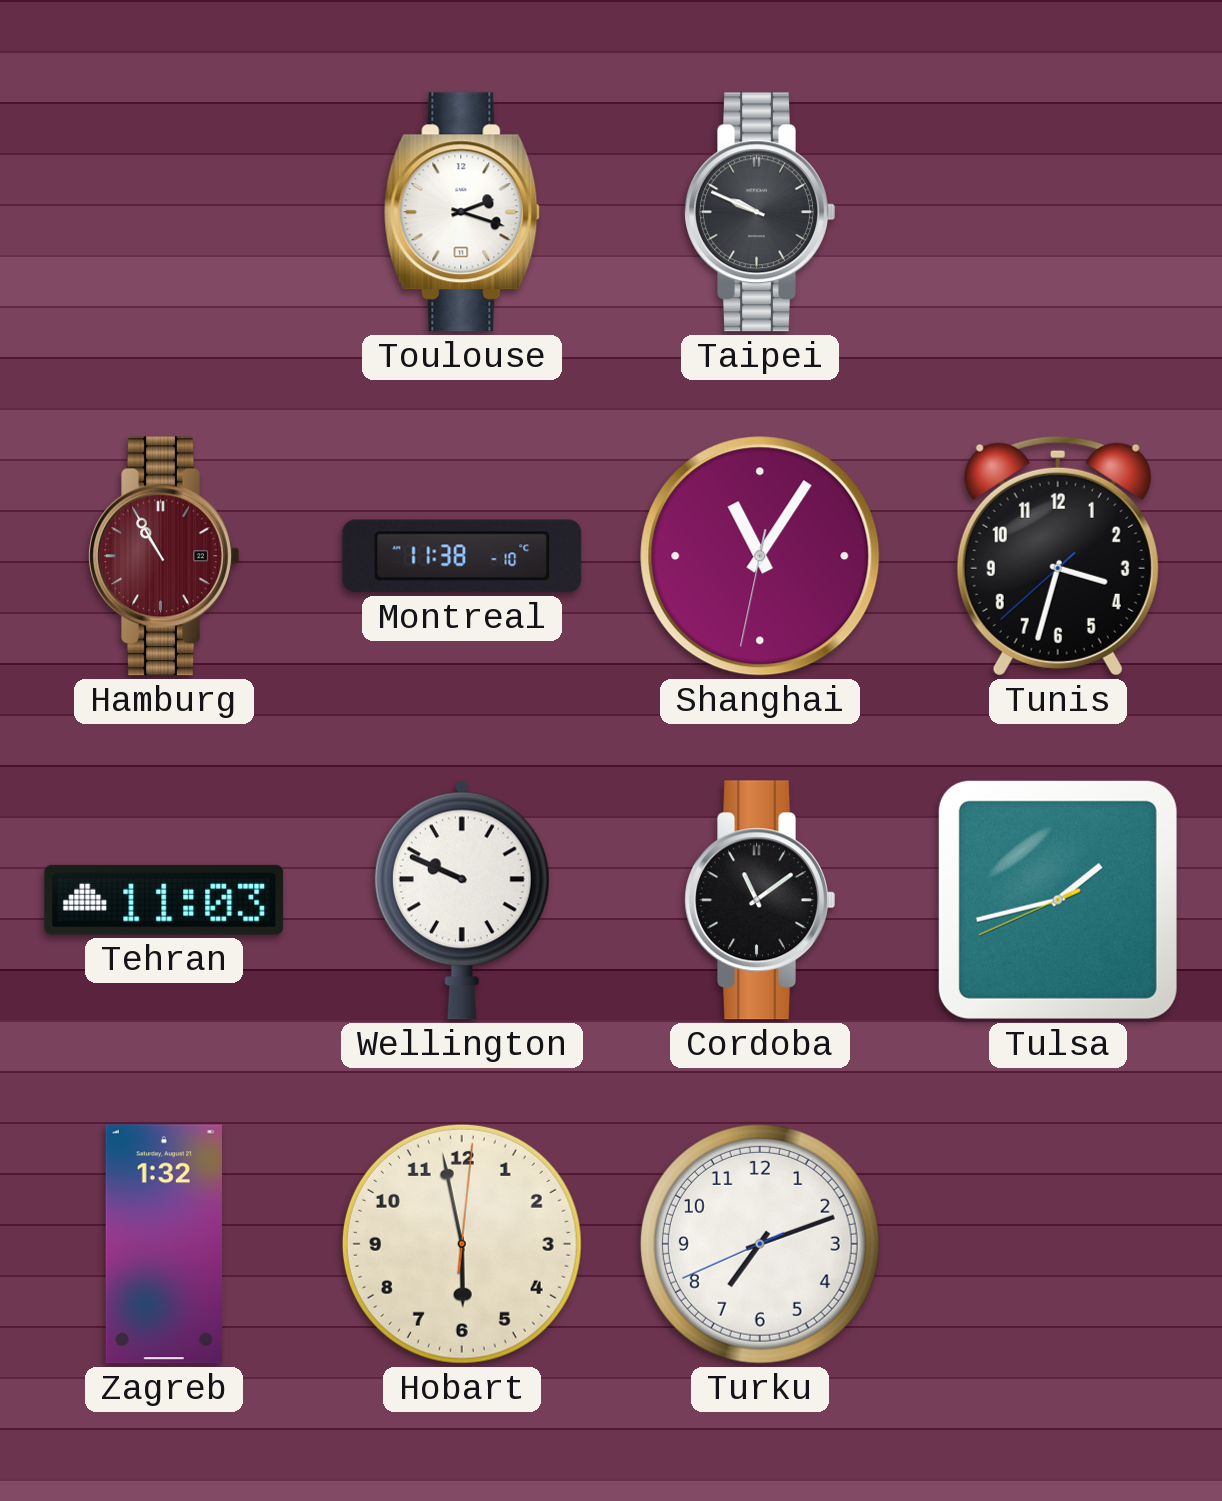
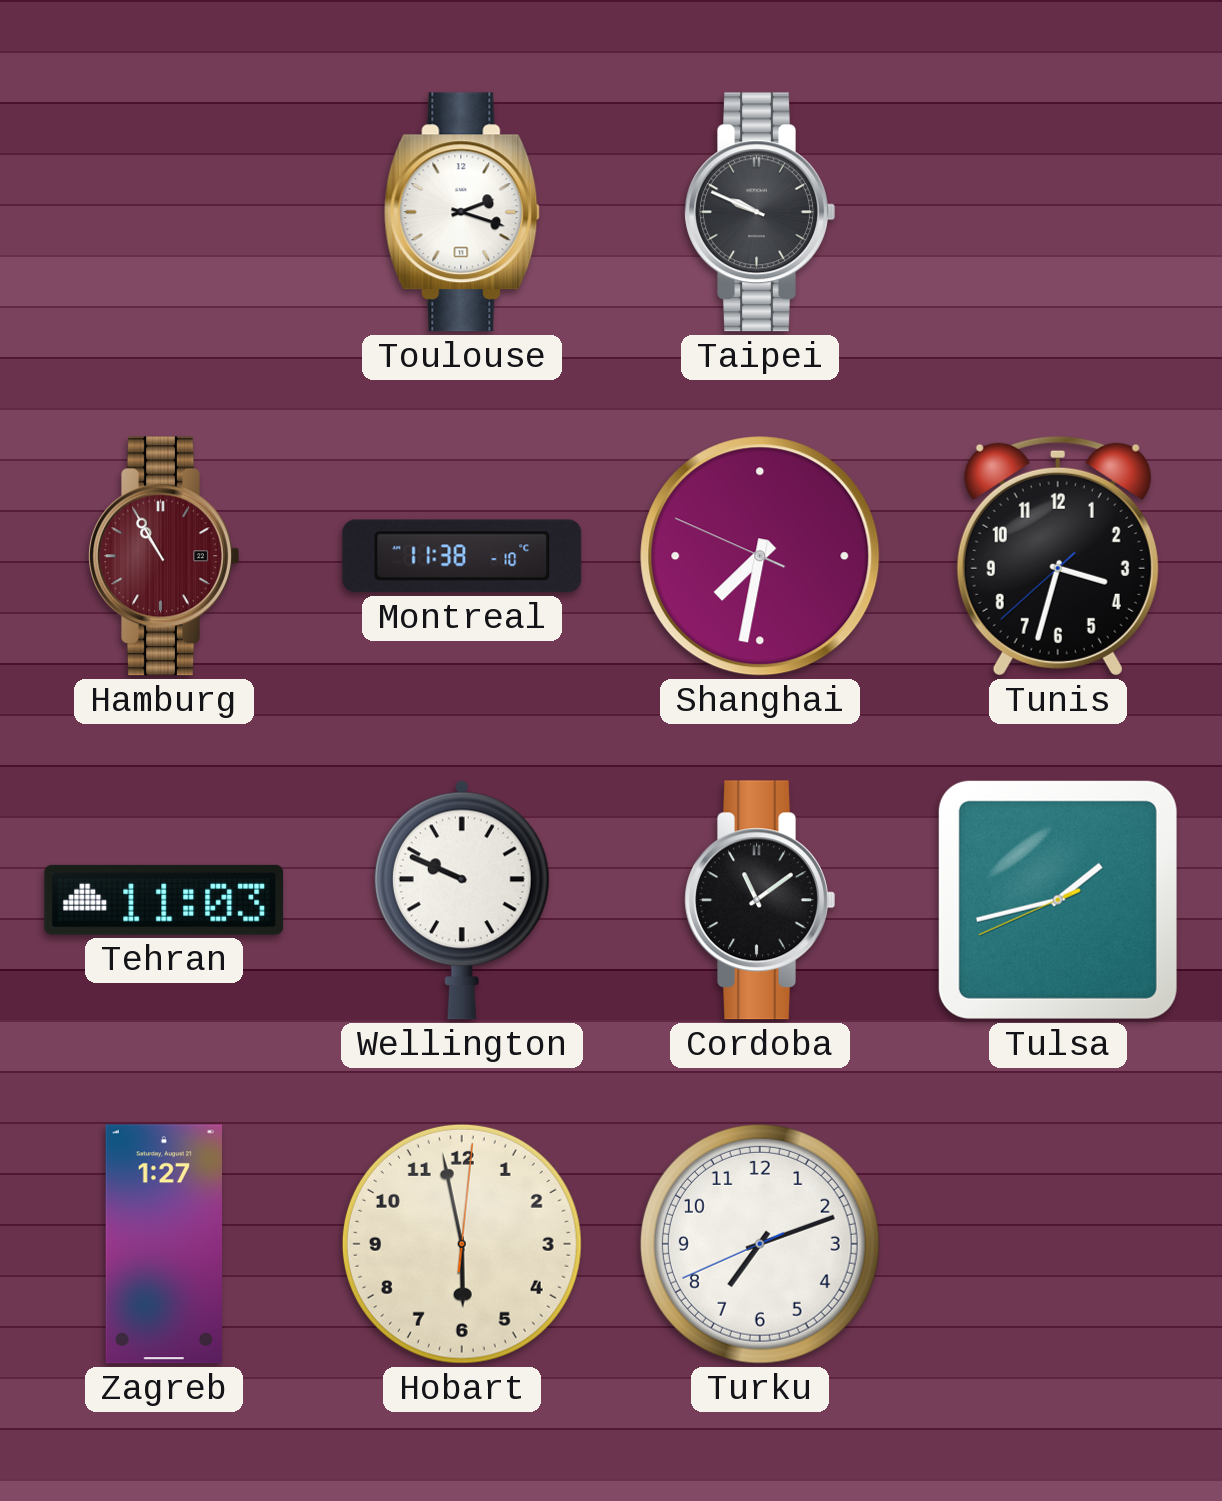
Shanghai: 11:05 -> 7:31
Zagreb: 1:32 -> 1:27
